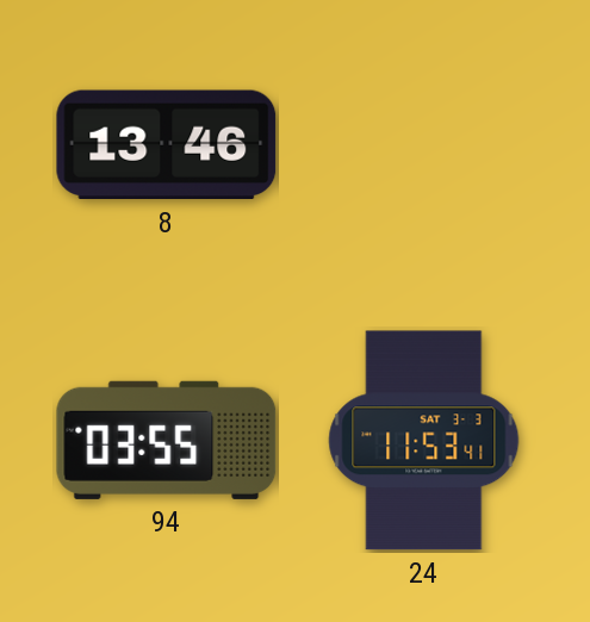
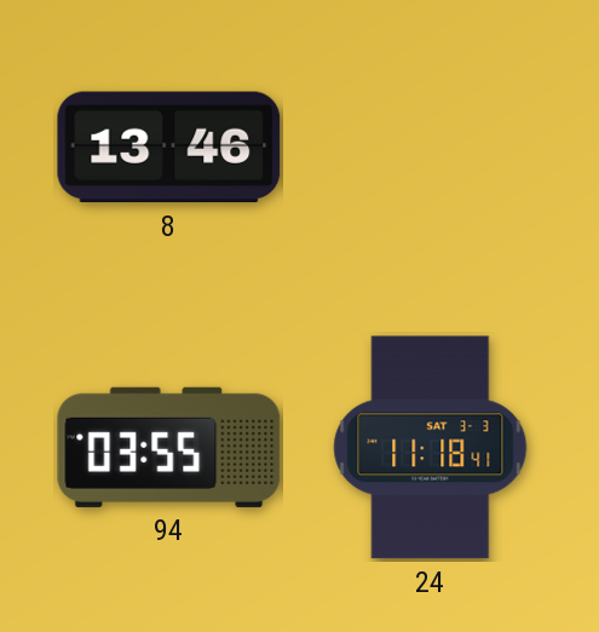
24: 11:53 -> 11:18
